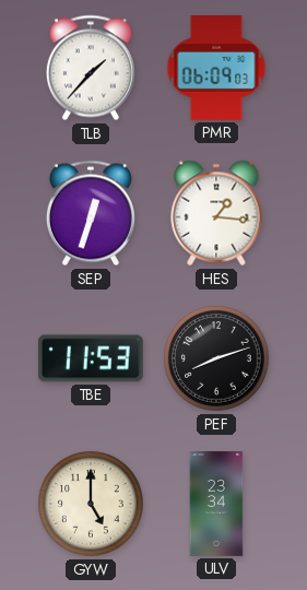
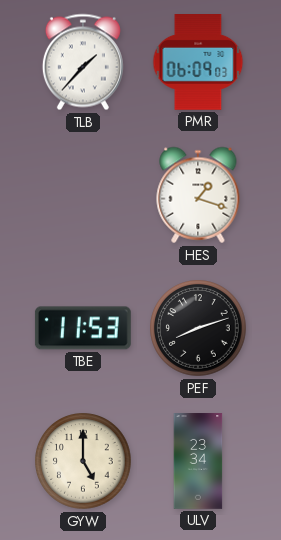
SEP: 12:33 -> none
HES: 1:16 -> 1:18
